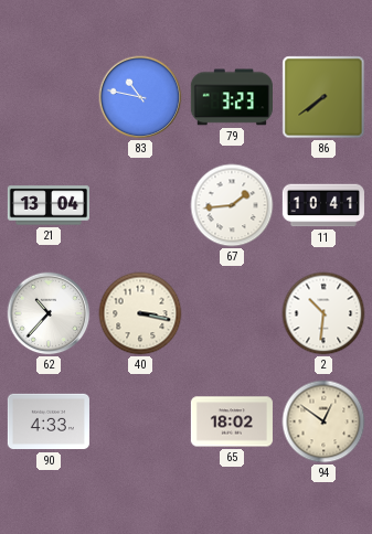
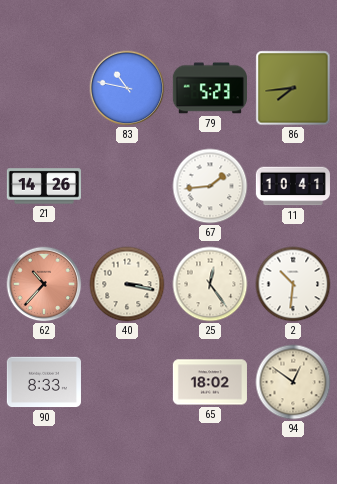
79: 3:23 -> 5:23
86: 7:39 -> 7:44
21: 13:04 -> 14:26
62 dial: white -> salmon
25: none -> 12:24
90: 4:33 -> 8:33
